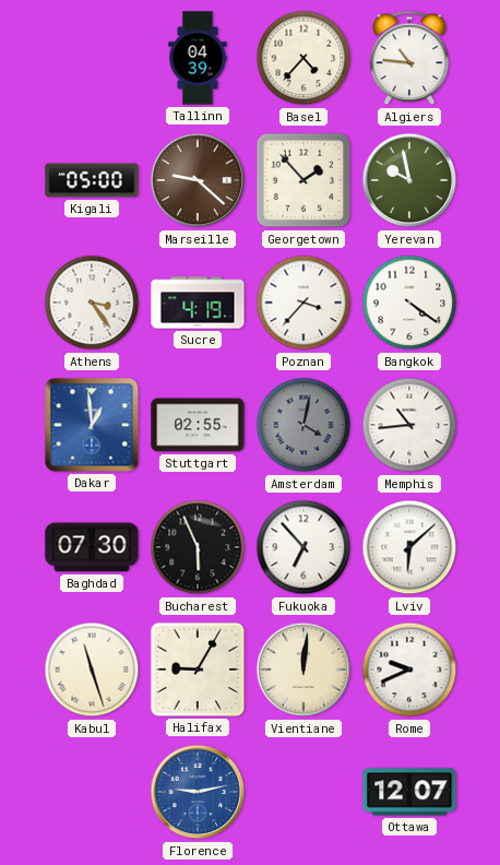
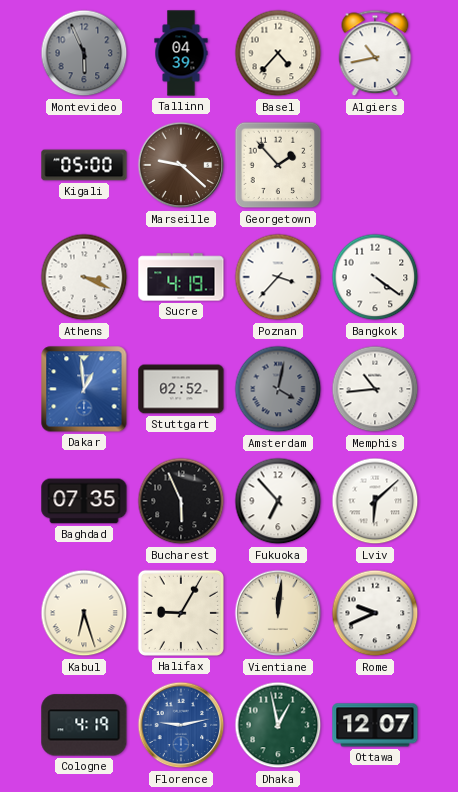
Montevideo: none -> 5:56
Algiers: 10:46 -> 10:43
Yerevan: 9:58 -> none
Athens: 3:24 -> 3:19
Stuttgart: 02:55 -> 02:52
Baghdad: 07:30 -> 07:35
Kabul: 11:27 -> 6:27
Cologne: none -> 4:19
Dhaka: none -> 12:58
